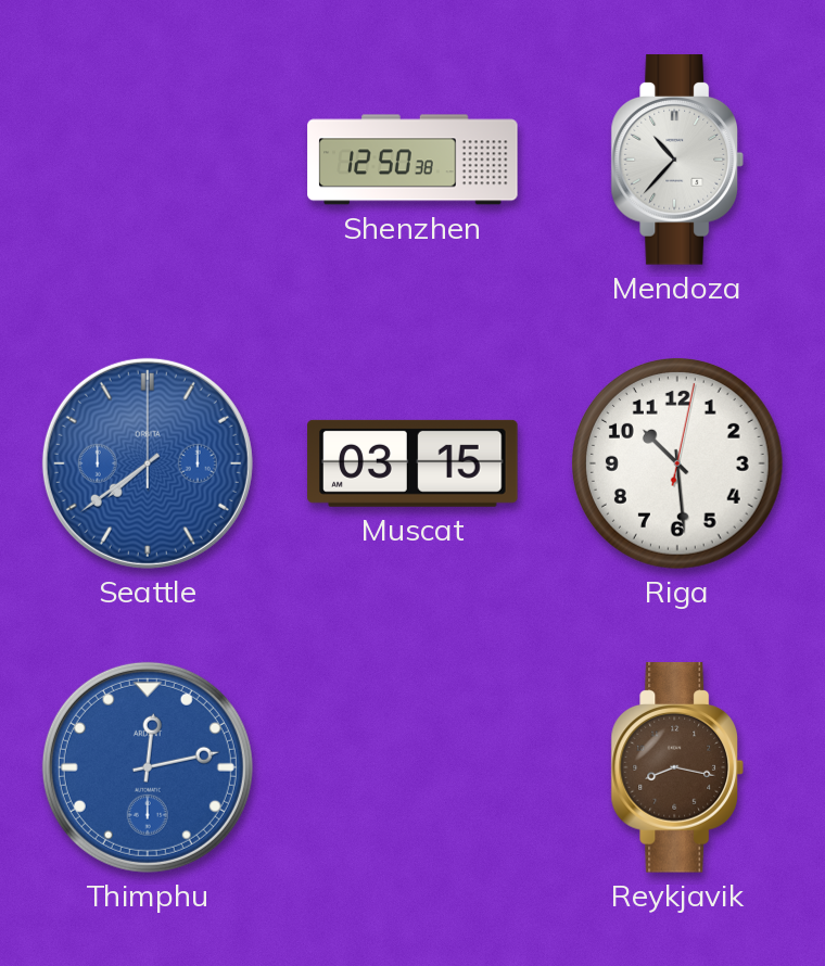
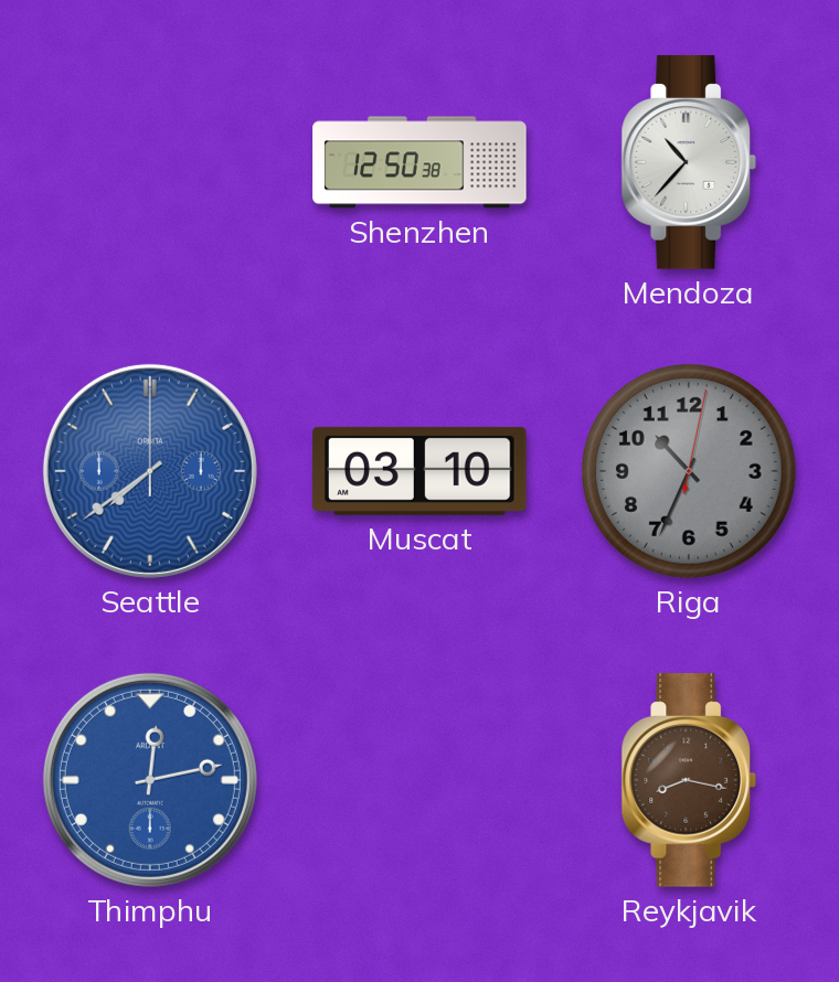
Muscat: 03:15 -> 03:10
Riga: 10:29 -> 10:34
Riga dial: white -> grey
